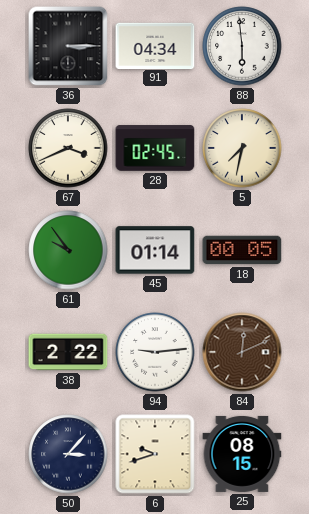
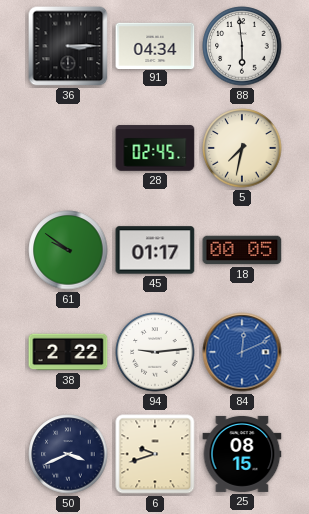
67: 3:41 -> none
61: 9:54 -> 9:51
45: 01:14 -> 01:17
84 dial: brown -> blue
50: 3:07 -> 3:41
